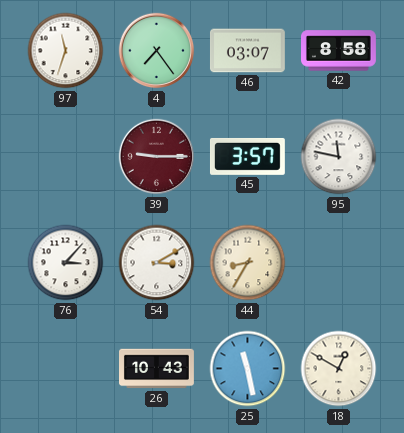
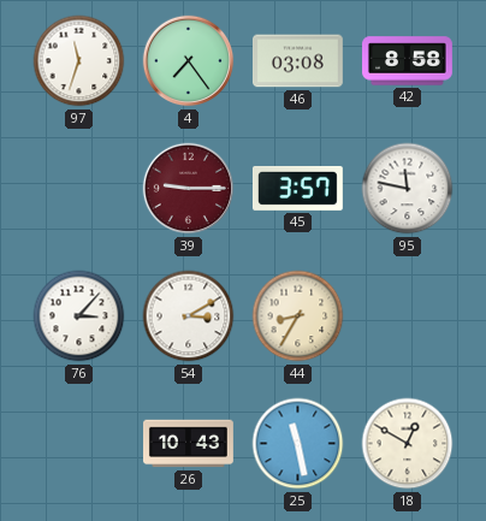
46: 03:07 -> 03:08
